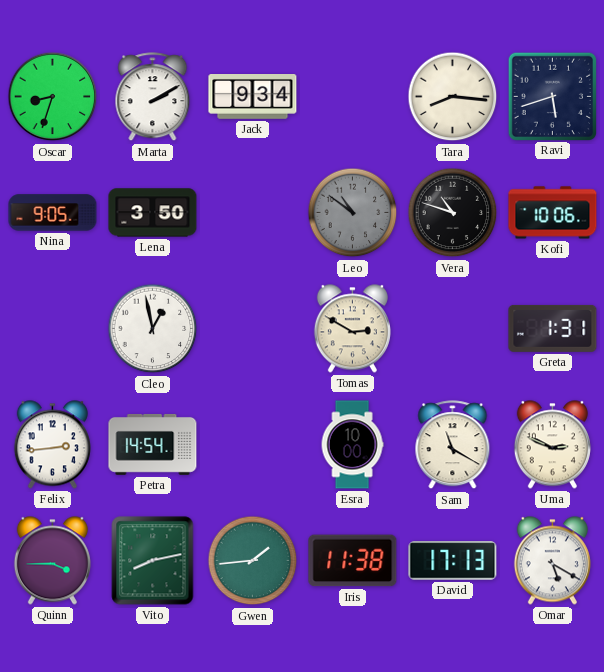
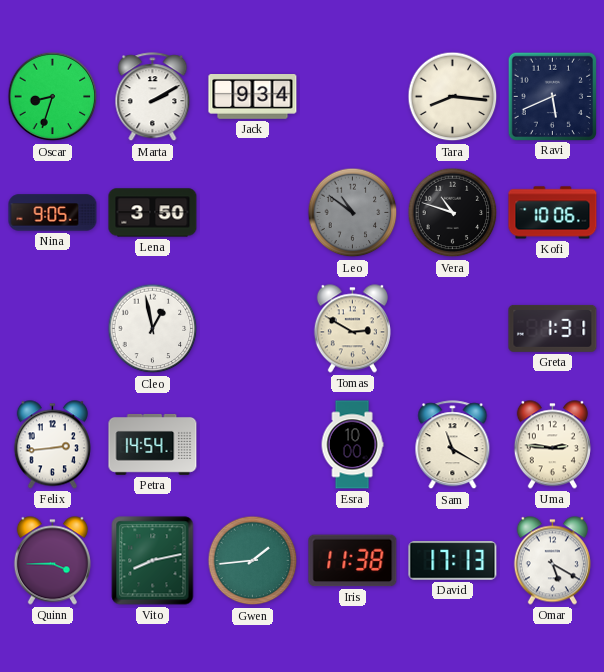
Ravi: 5:42 -> 5:41
Uma: 2:49 -> 2:46
